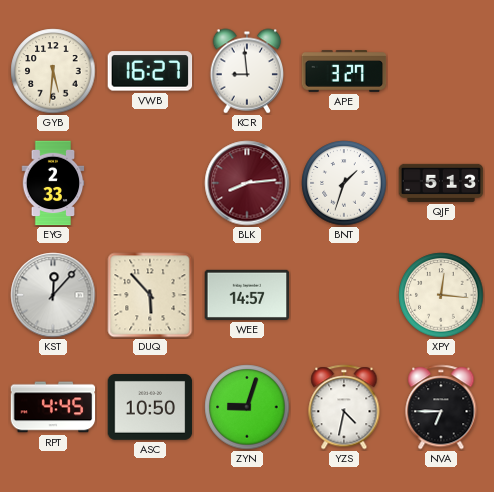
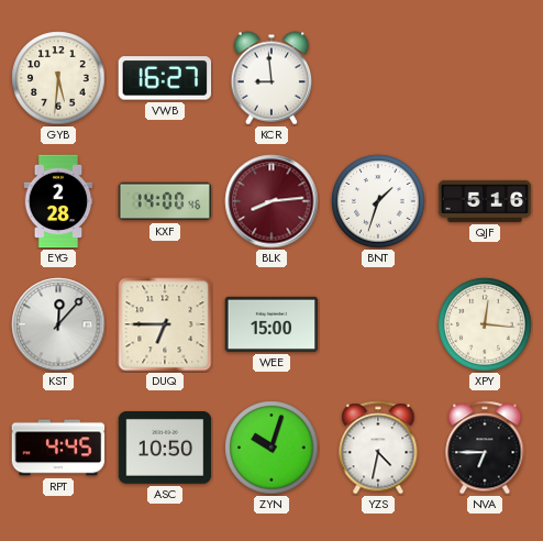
APE: 3:27 -> none
EYG: 2:33 -> 2:28
KXF: none -> 14:00
QJF: 5:13 -> 5:16
DUQ: 5:53 -> 6:45
WEE: 14:57 -> 15:00
ZYN: 9:03 -> 10:03
